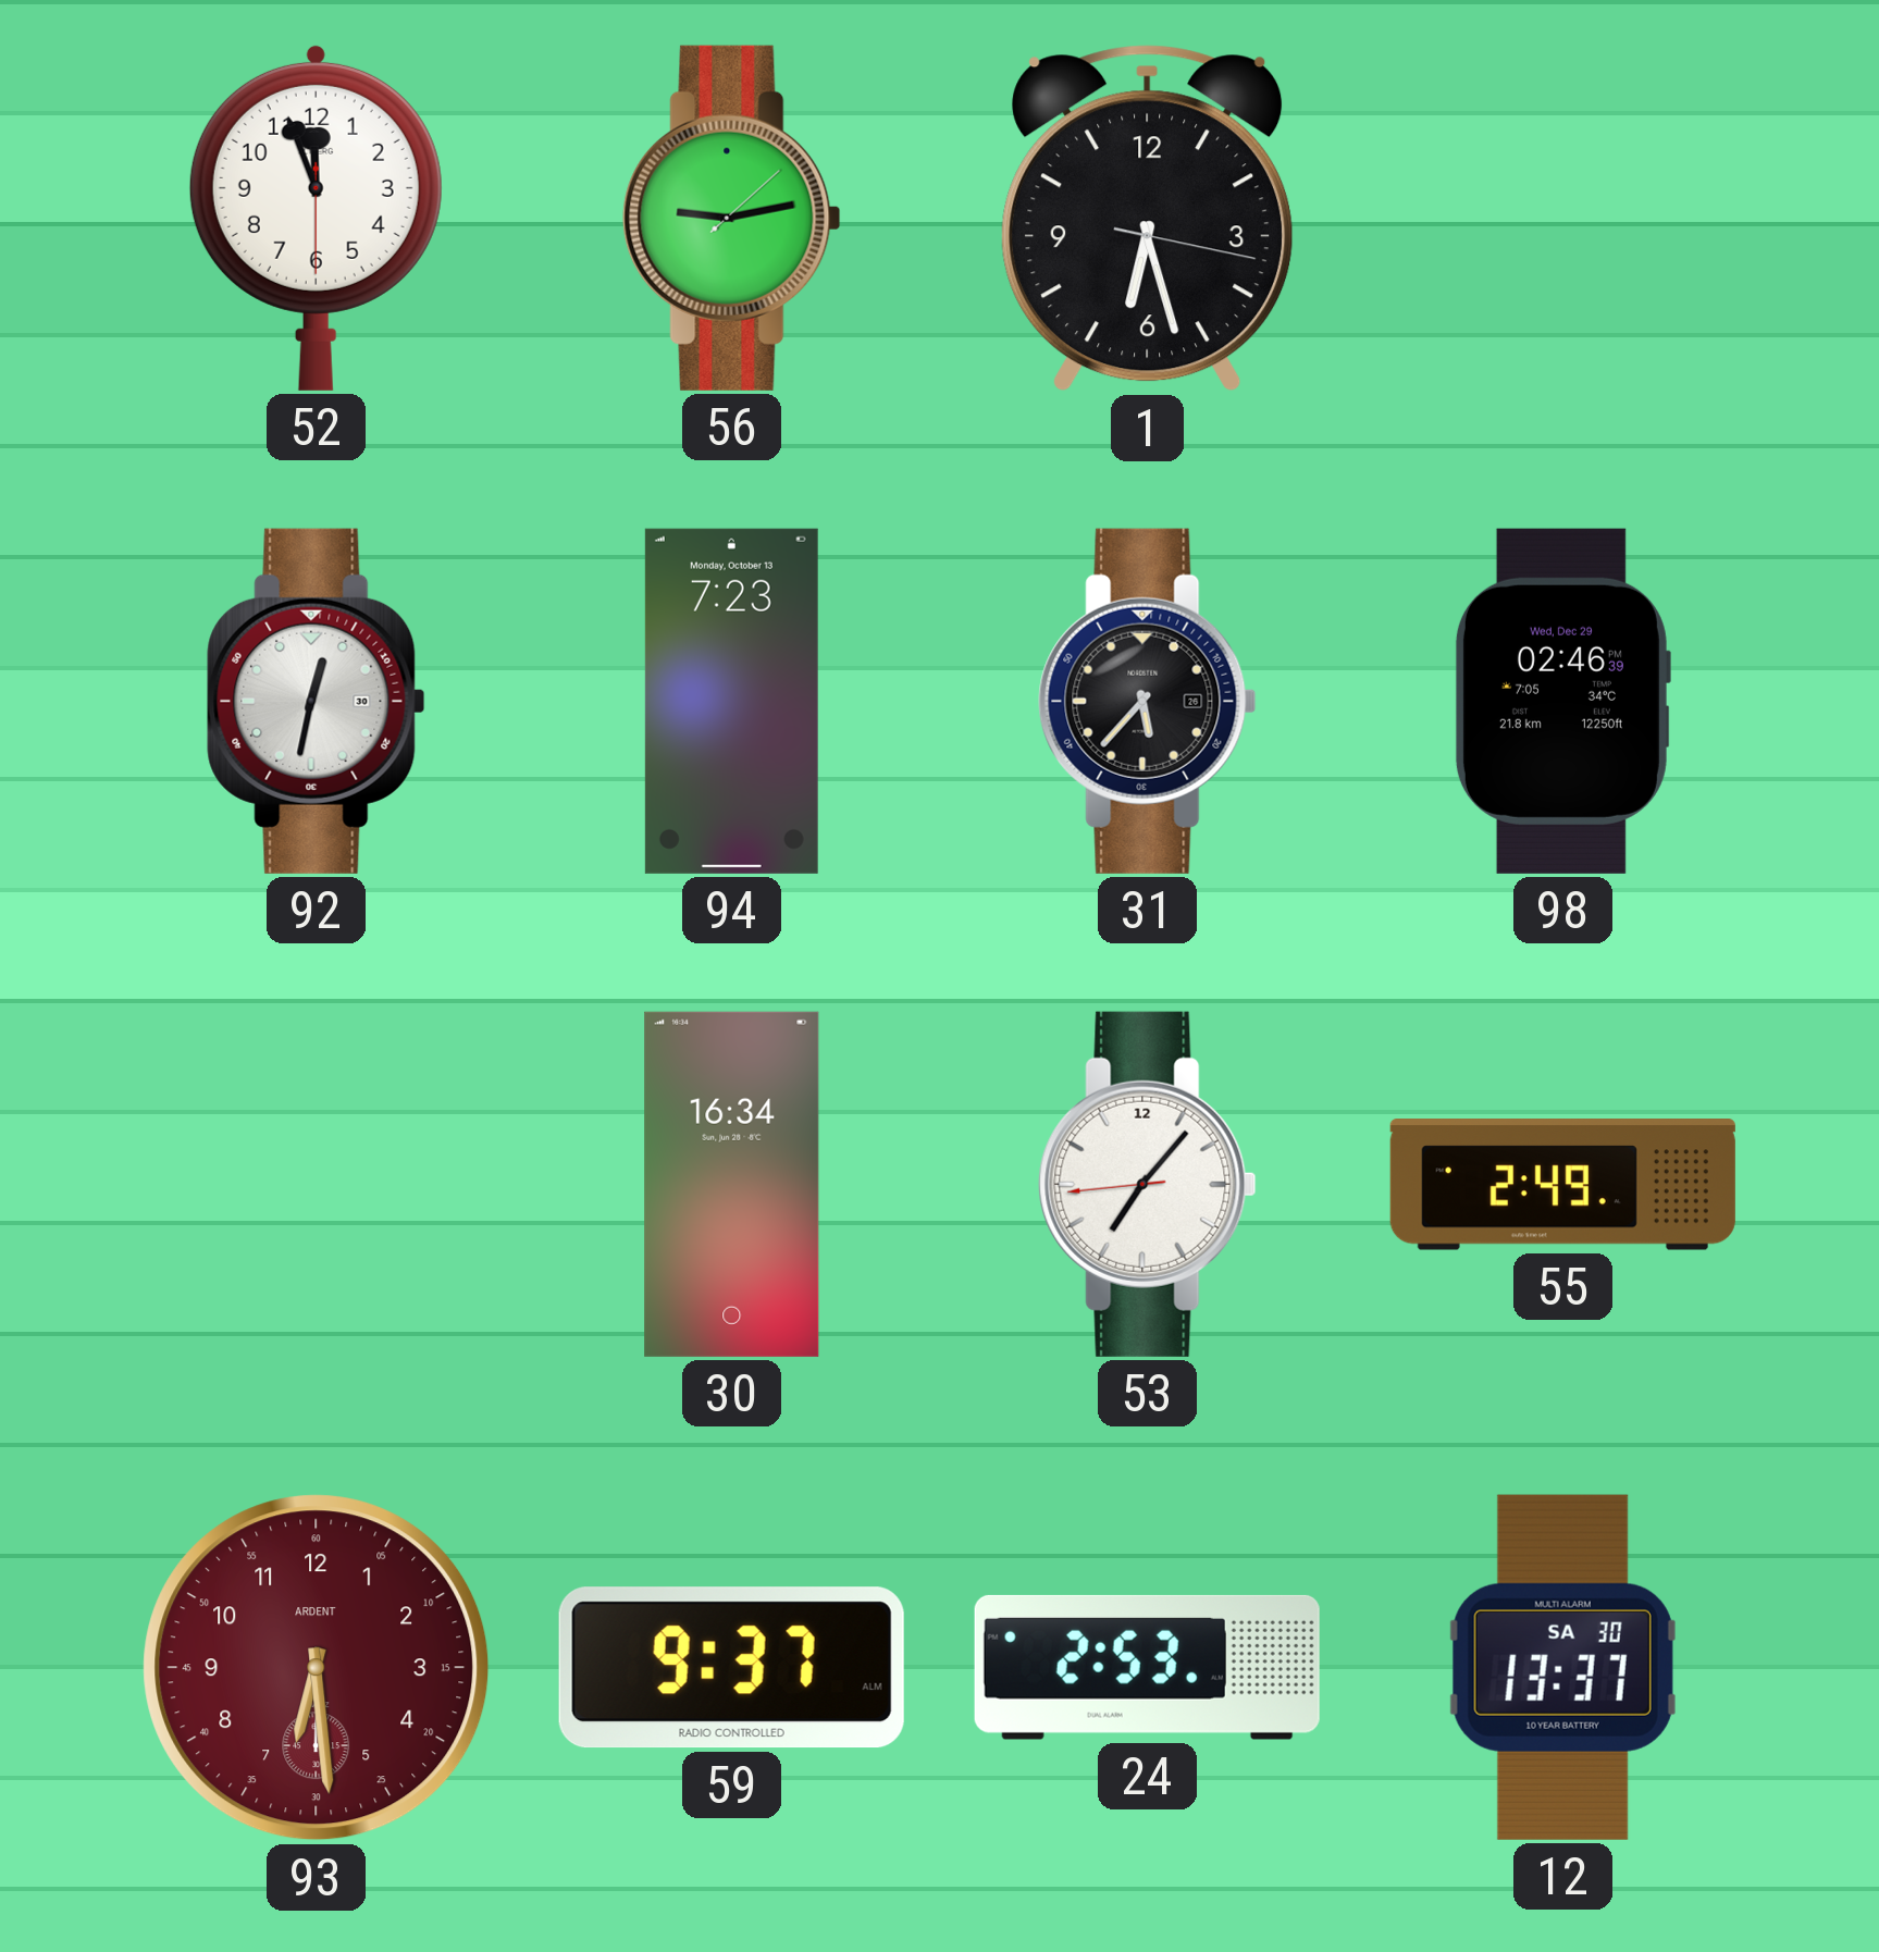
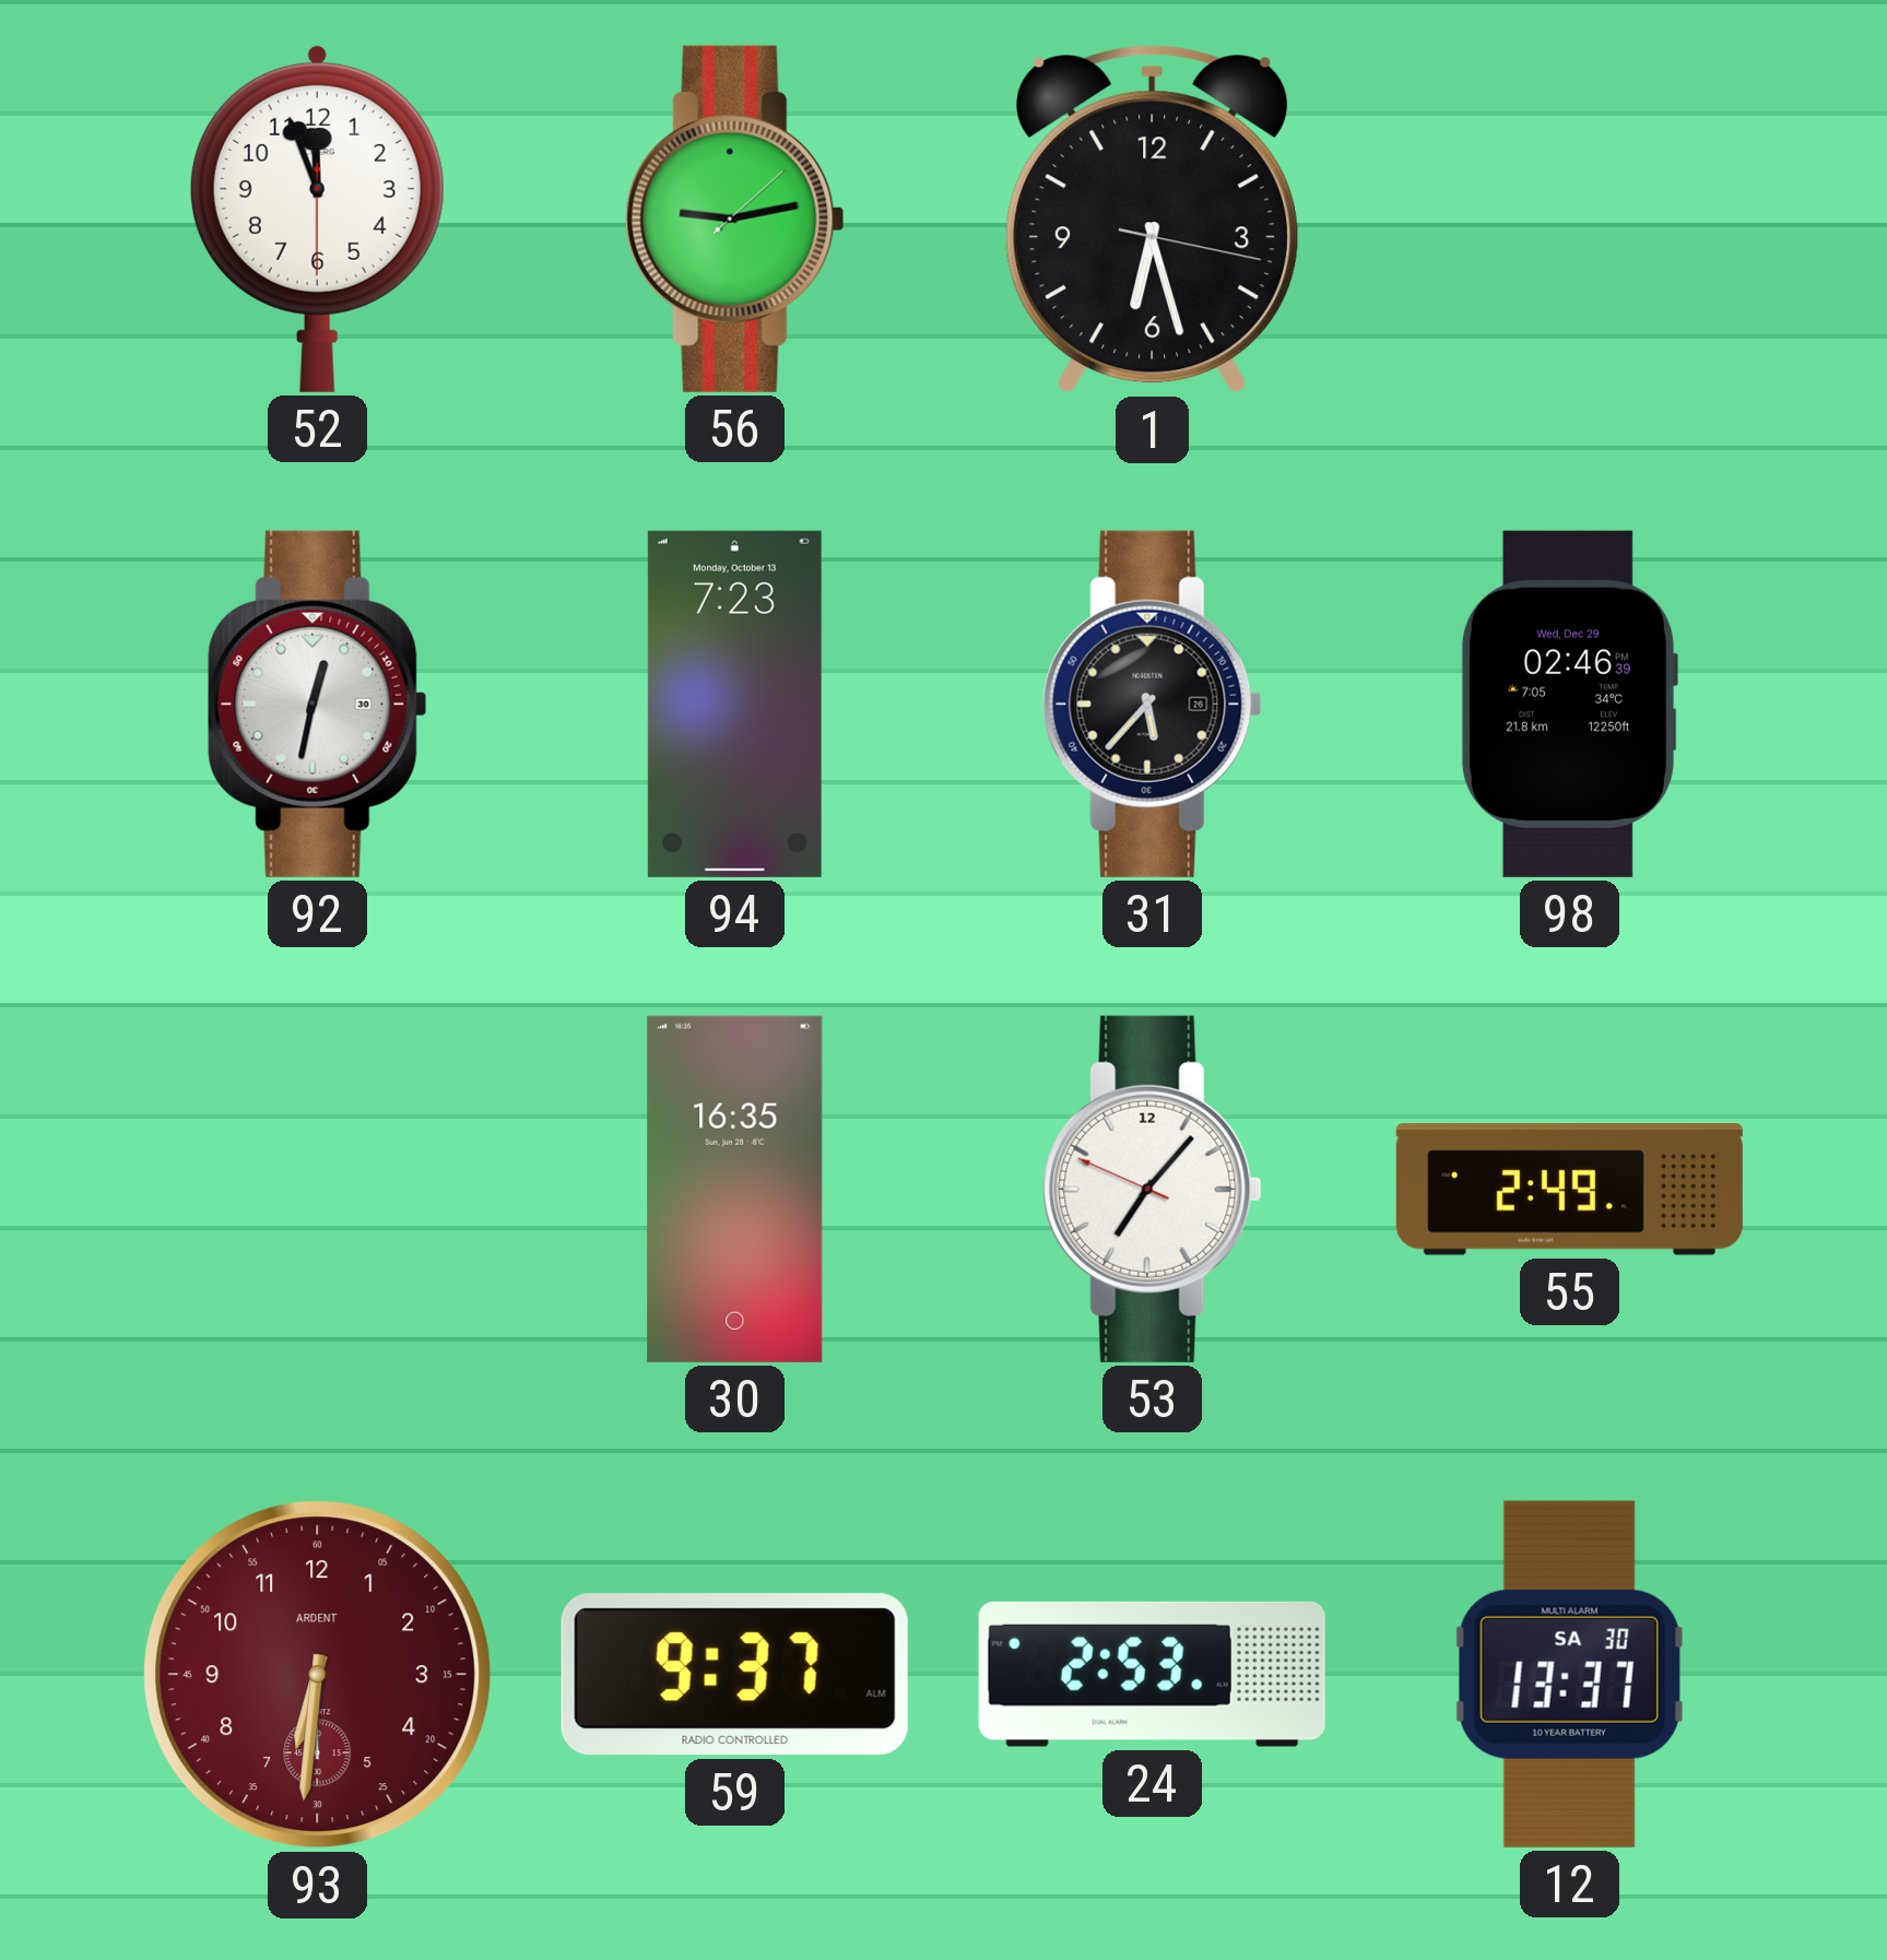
30: 16:34 -> 16:35
53: 7:06:44 -> 7:06:49
93: 6:29 -> 6:31
